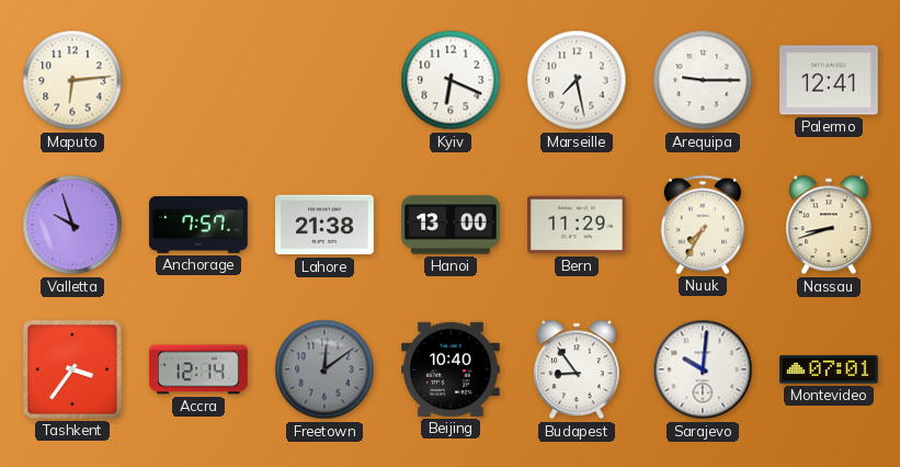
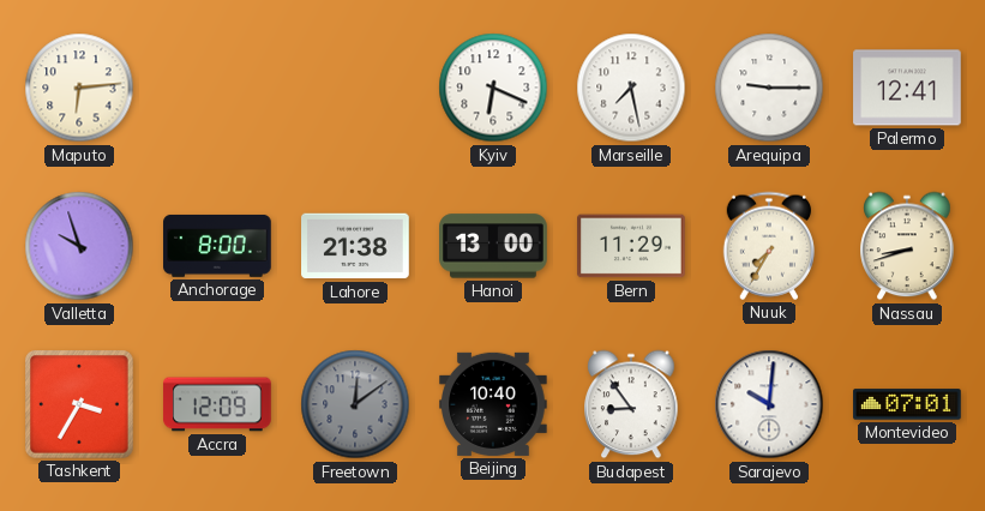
Anchorage: 7:57 -> 8:00
Tashkent: 3:36 -> 3:35
Accra: 12:14 -> 12:09
